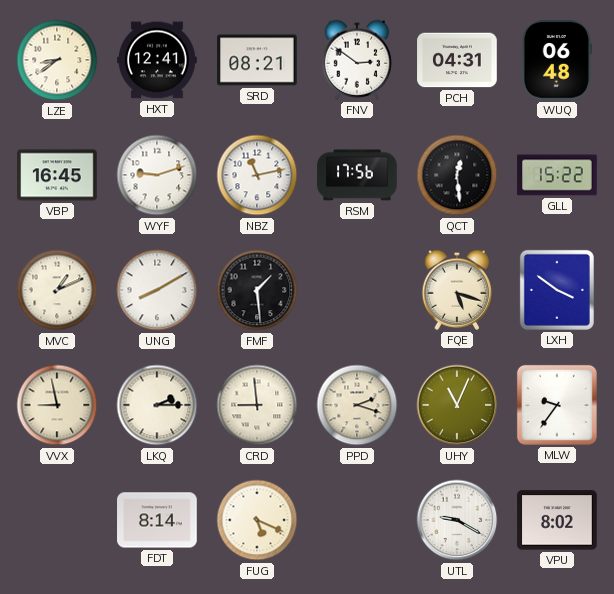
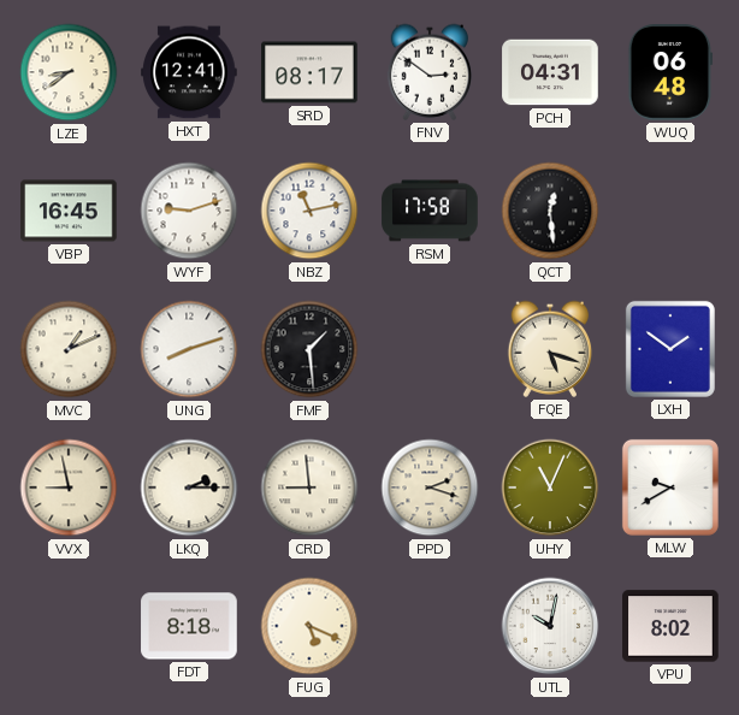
SRD: 08:21 -> 08:17
RSM: 17:56 -> 17:58
GLL: 15:22 -> none
UNG: 8:10 -> 8:12
LXH: 3:51 -> 1:51
MLW: 9:36 -> 9:40
FDT: 8:14 -> 8:18
UTL: 9:20 -> 10:02
